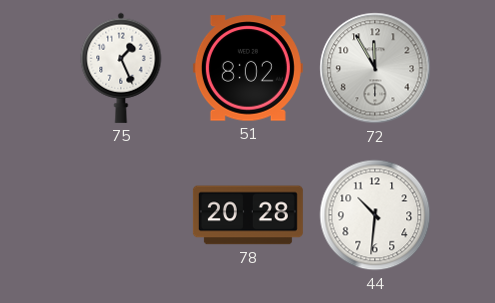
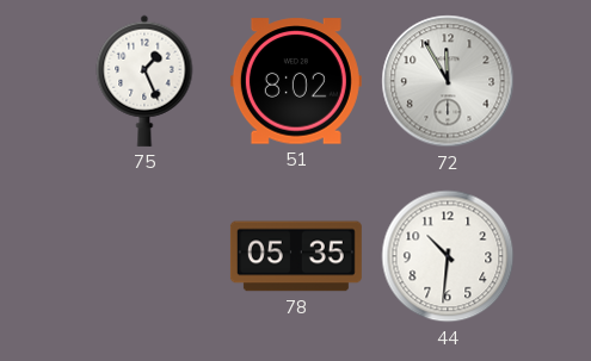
78: 20:28 -> 05:35
